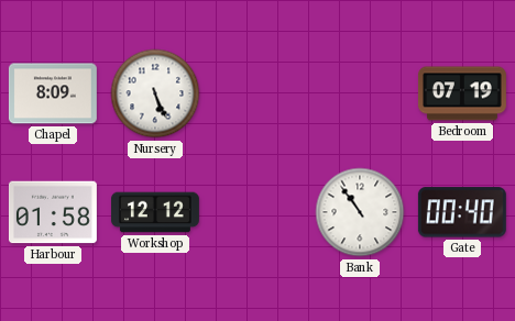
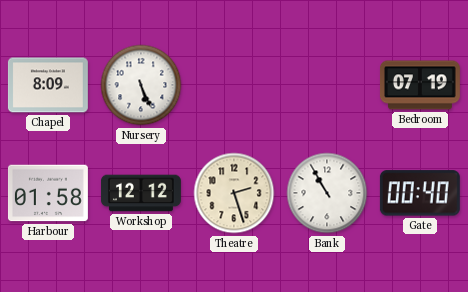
Theatre: none -> 2:27
Bank: 10:54 -> 10:55
